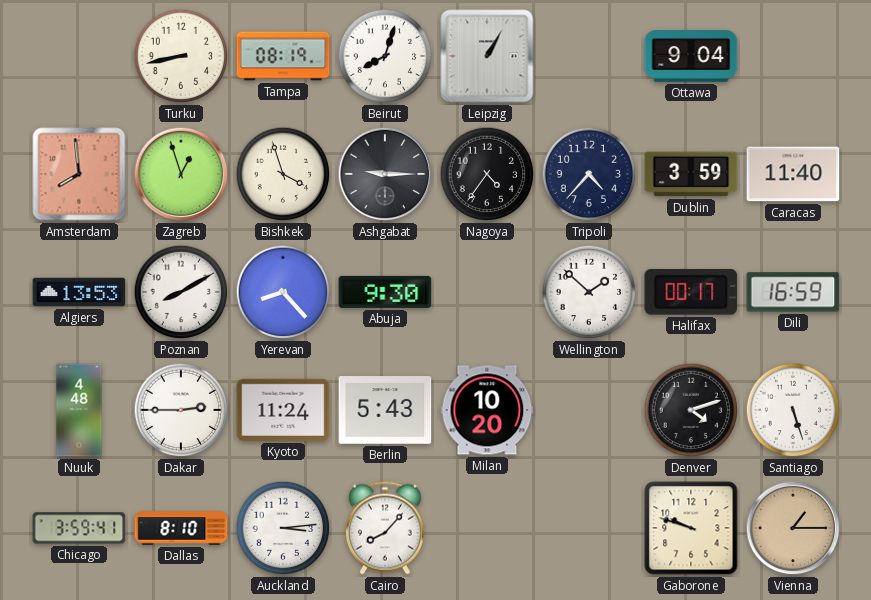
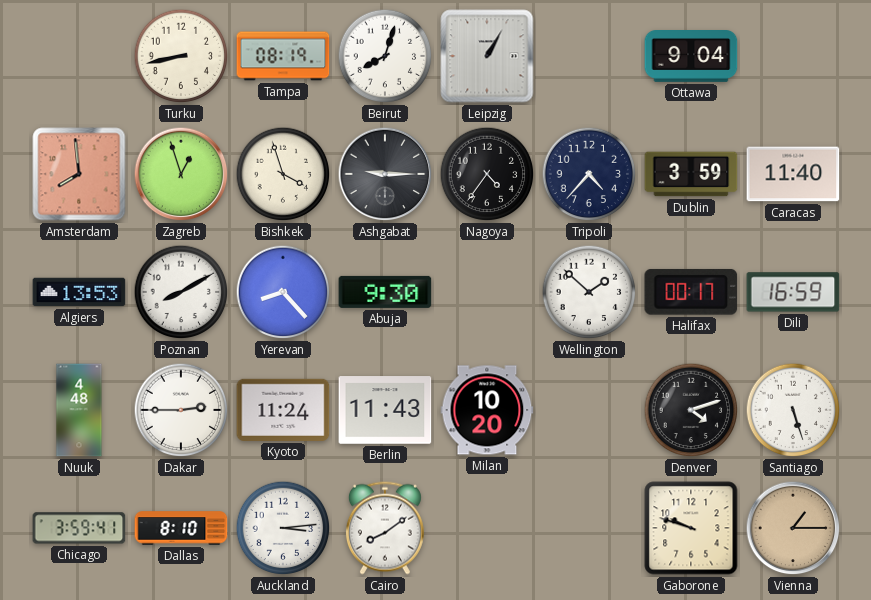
Berlin: 5:43 -> 11:43
Cairo: 8:07 -> 8:09
